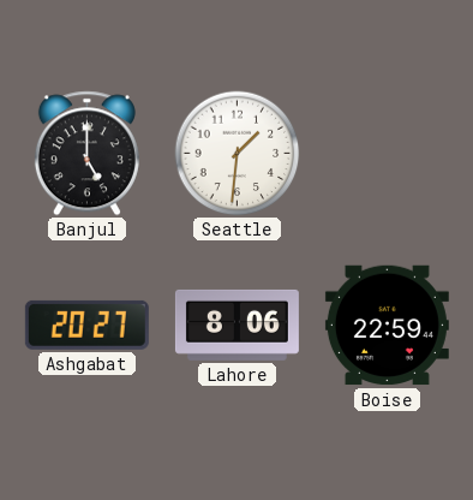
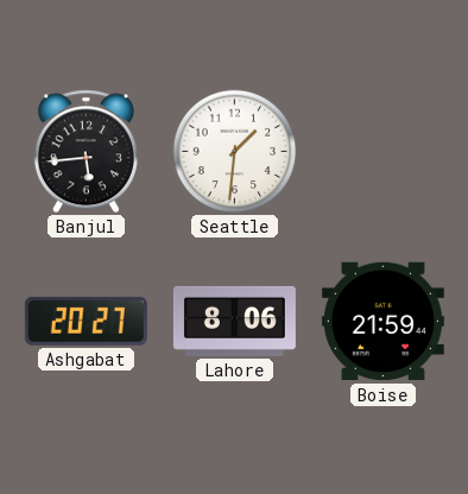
Banjul: 5:00 -> 5:44
Boise: 22:59 -> 21:59
